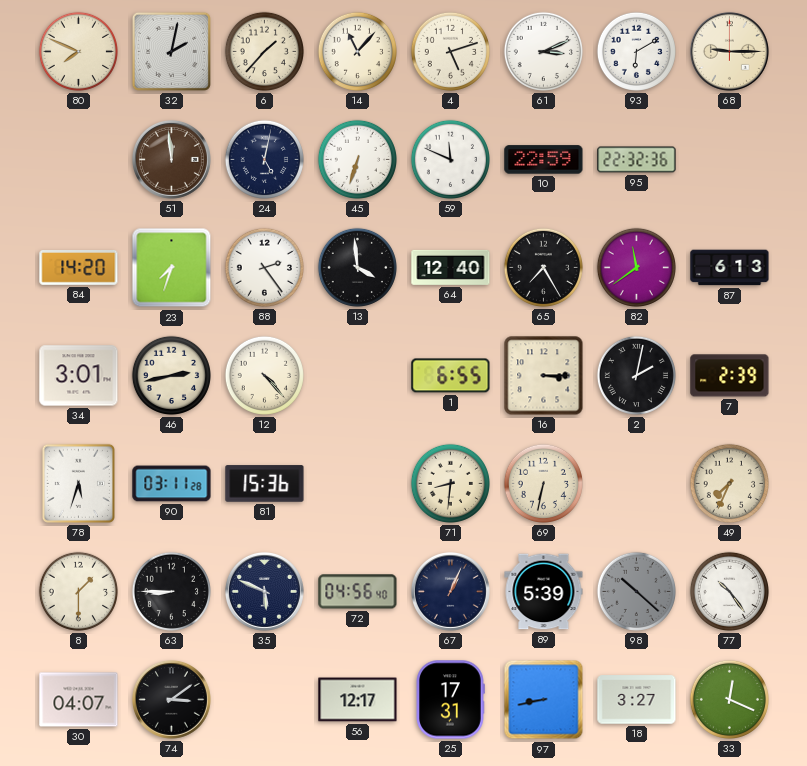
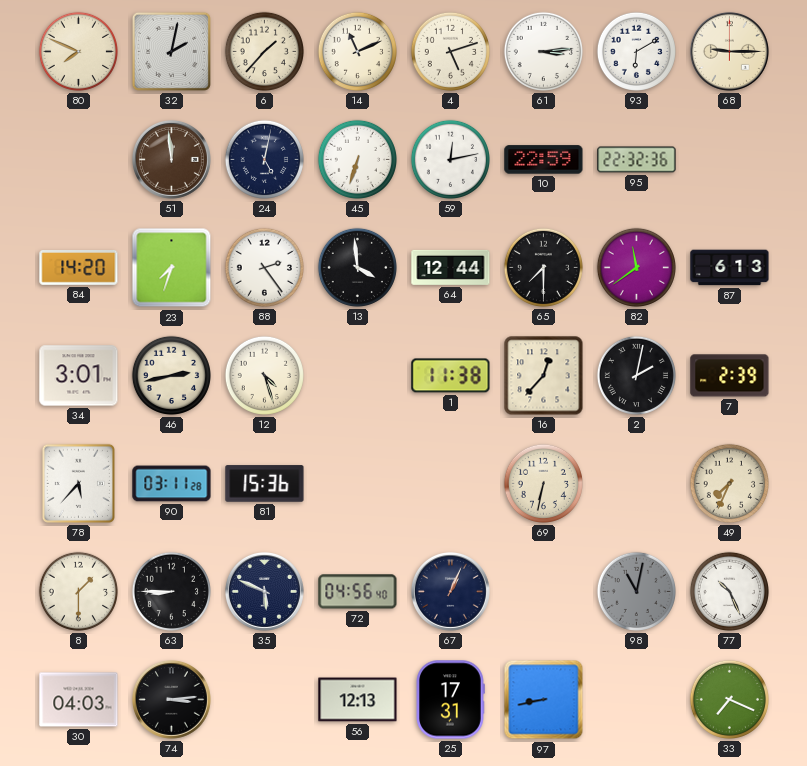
14: 11:07 -> 11:11
61: 3:11 -> 3:14
59: 11:49 -> 12:13
64: 12:40 -> 12:44
65: 7:25 -> 7:30
12: 4:23 -> 4:27
1: 6:55 -> 11:38
16: 3:15 -> 12:37
78: 5:33 -> 5:37
71: 8:31 -> none
89: 5:39 -> none
98: 10:22 -> 11:02
77: 10:24 -> 10:26
30: 04:07 -> 04:03
74: 3:09 -> 3:14
56: 12:17 -> 12:13
18: 3:27 -> none
33: 12:19 -> 7:19
